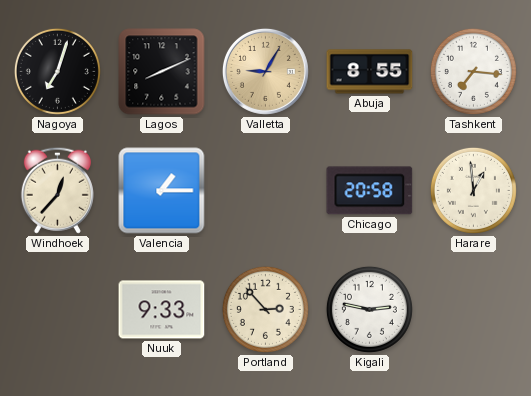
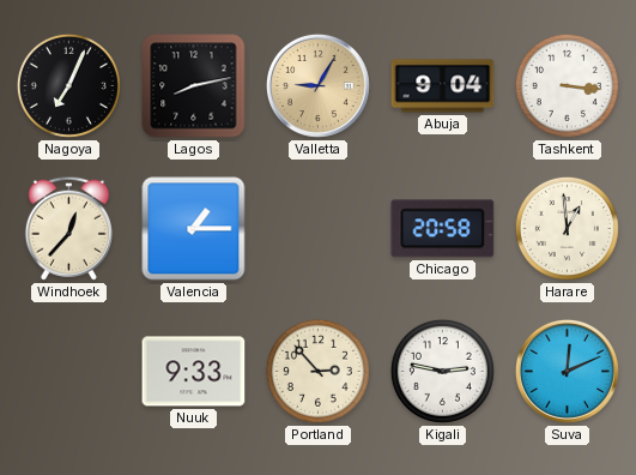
Nagoya: 7:03 -> 7:04
Lagos: 8:11 -> 8:13
Abuja: 8:55 -> 9:04
Tashkent: 7:16 -> 3:16
Suva: none -> 12:11
